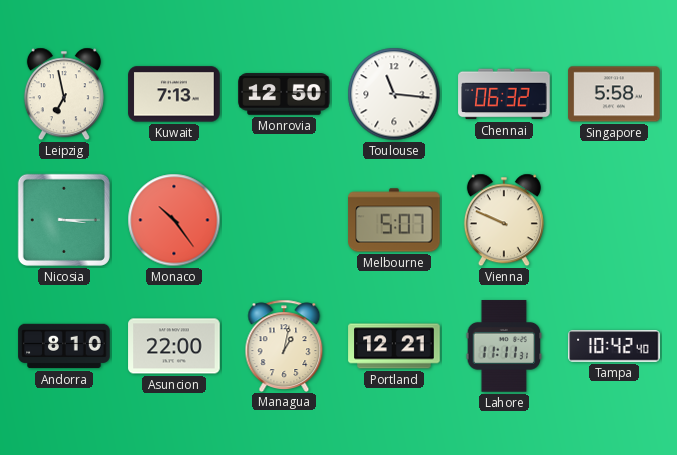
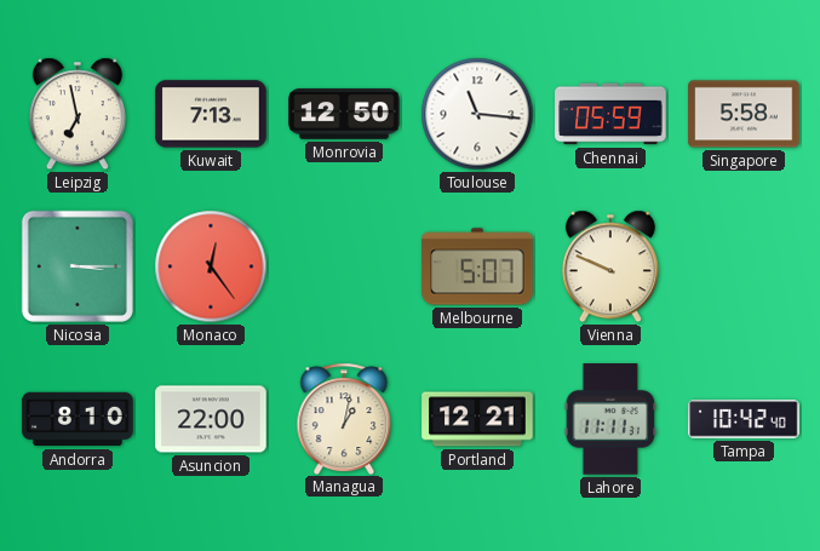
Chennai: 06:32 -> 05:59
Monaco: 10:24 -> 12:24
